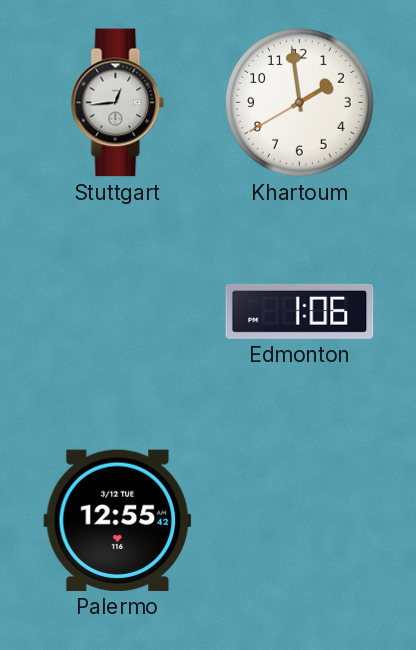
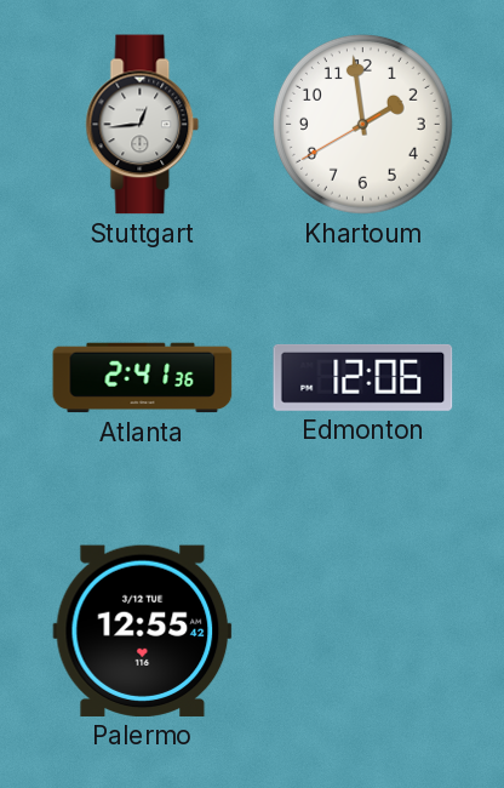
Atlanta: none -> 2:41
Edmonton: 1:06 -> 12:06
